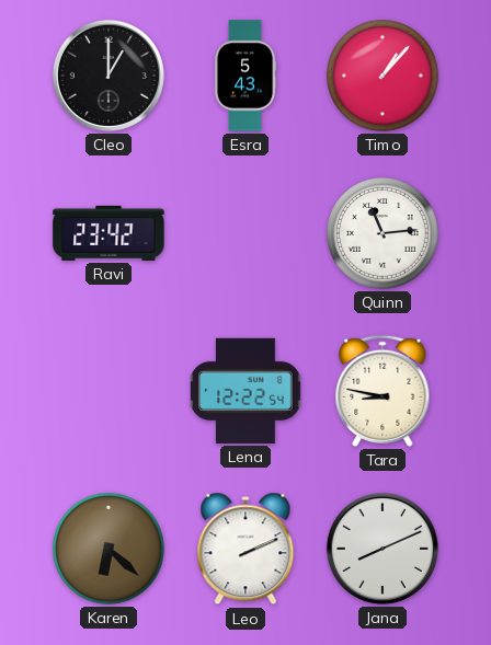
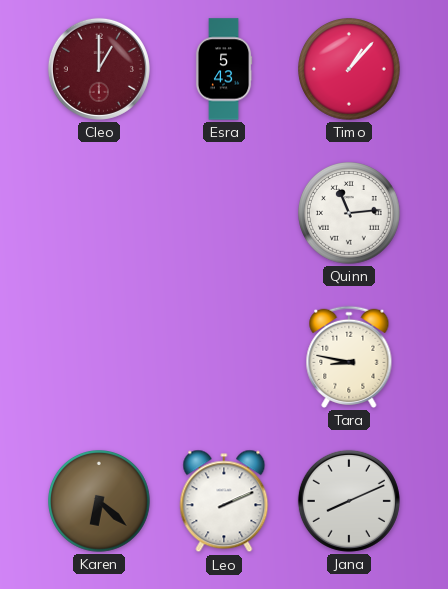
Cleo dial: black -> burgundy
Ravi: 23:42 -> none
Lena: 12:22 -> none
